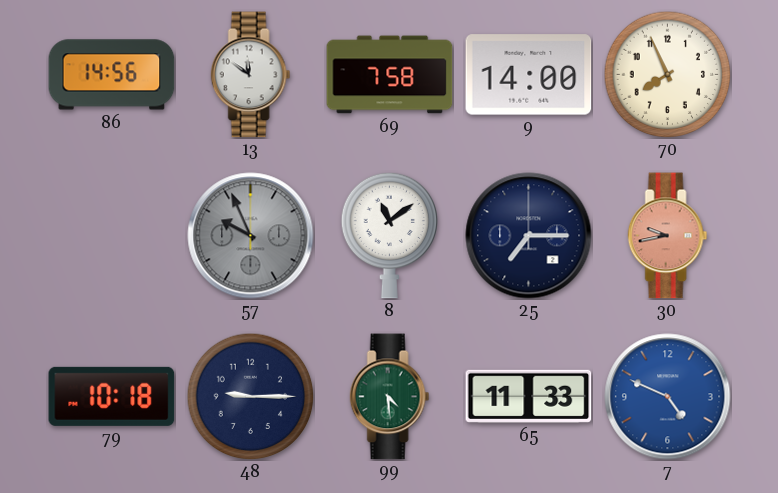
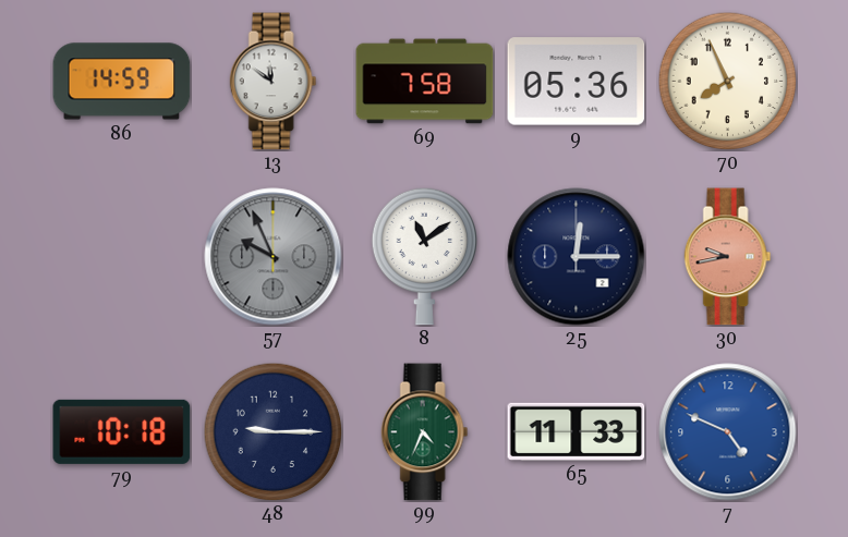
86: 14:56 -> 14:59
9: 14:00 -> 05:36
25: 7:15 -> 12:15
99: 4:29 -> 4:34
